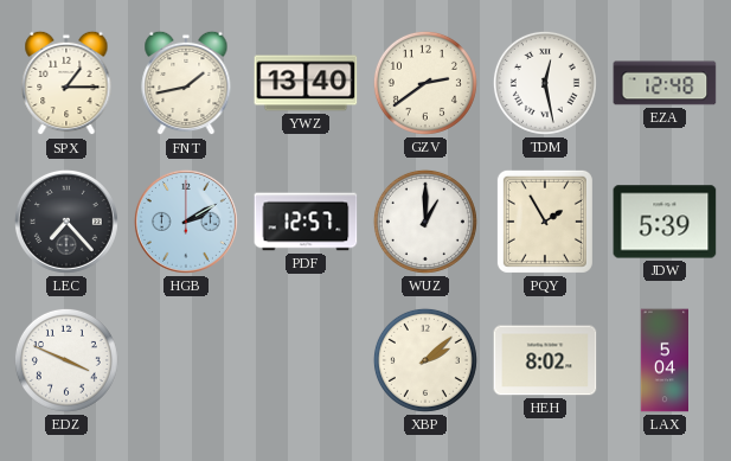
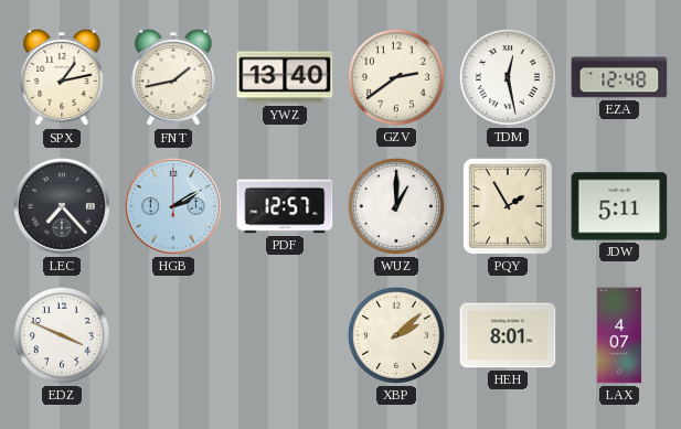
SPX: 1:15 -> 1:13
JDW: 5:39 -> 5:11
HEH: 8:02 -> 8:01
LAX: 5:04 -> 4:07
